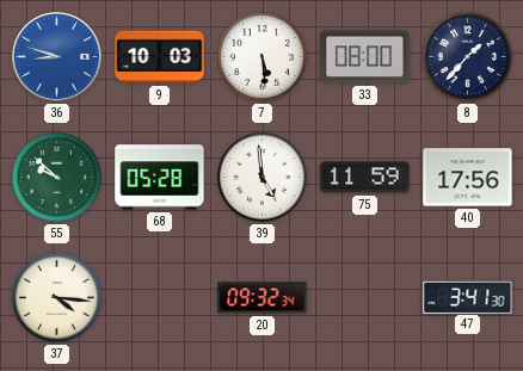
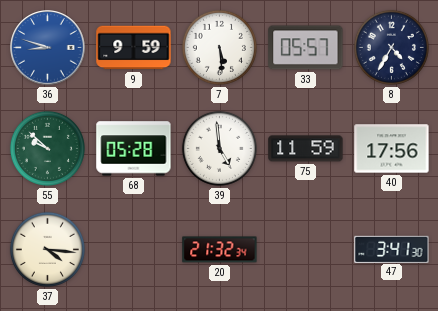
9: 10:03 -> 9:59
33: 08:00 -> 05:57
8: 1:37 -> 4:35
20: 09:32 -> 21:32
